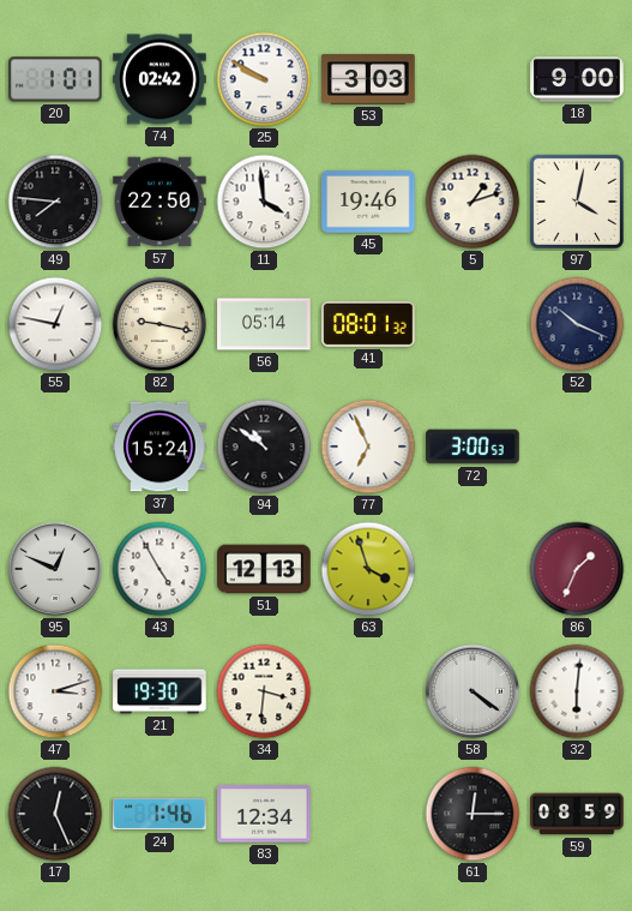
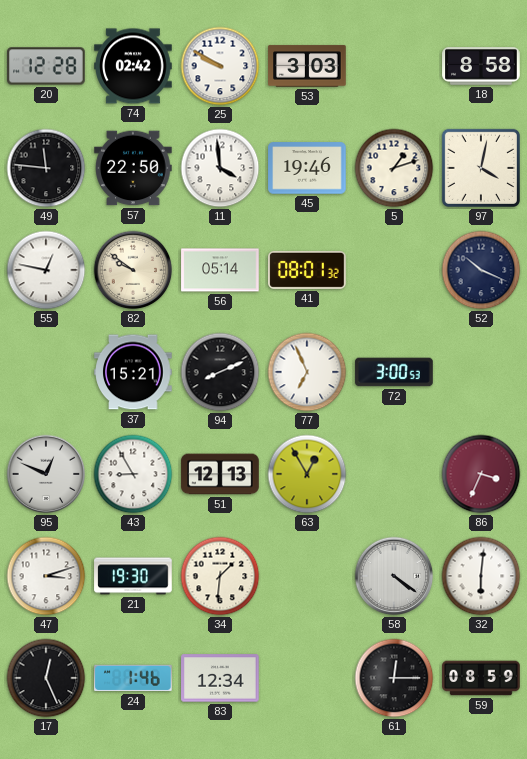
20: 1:01 -> 12:28
18: 9:00 -> 8:58
49: 7:46 -> 11:46
82: 9:17 -> 9:51
37: 15:24 -> 15:21
94: 10:51 -> 8:11
43: 4:55 -> 8:55
63: 3:57 -> 12:55
86: 1:34 -> 3:34
34: 3:31 -> 1:31
